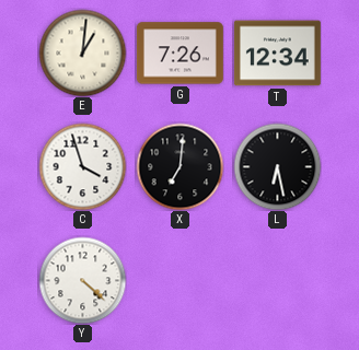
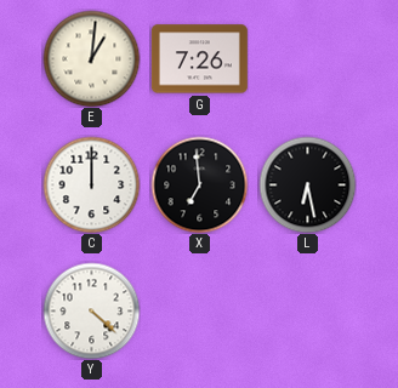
T: 12:34 -> none
C: 3:57 -> 12:00
X: 7:01 -> 6:59
